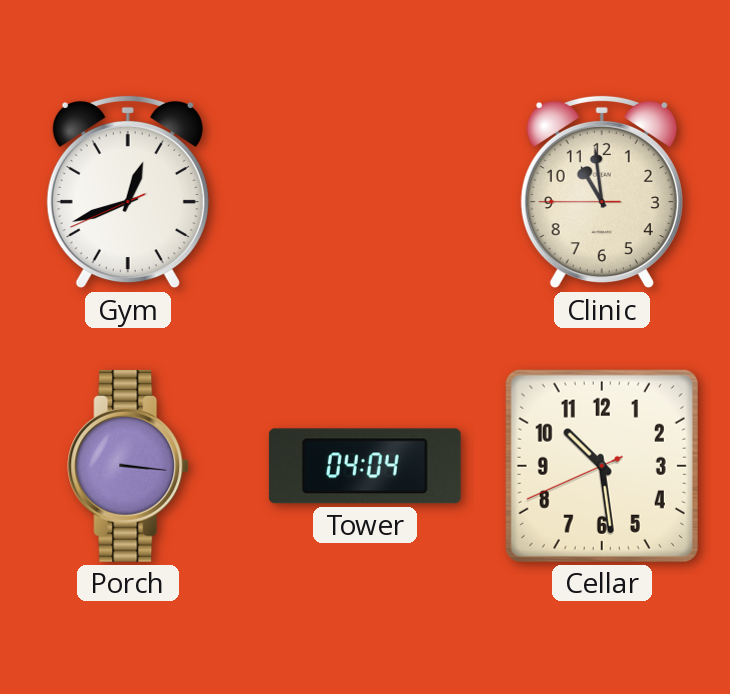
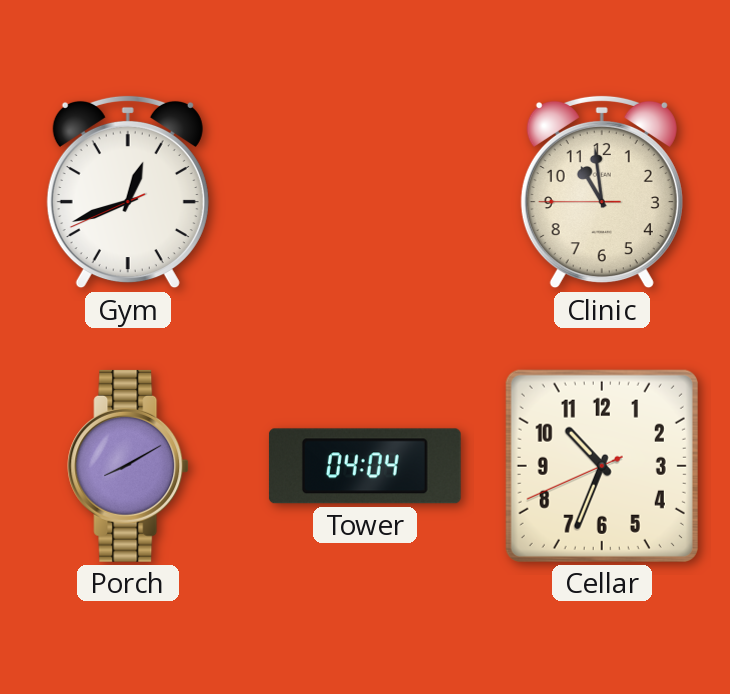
Porch: 3:16 -> 8:10
Cellar: 10:28 -> 10:33
